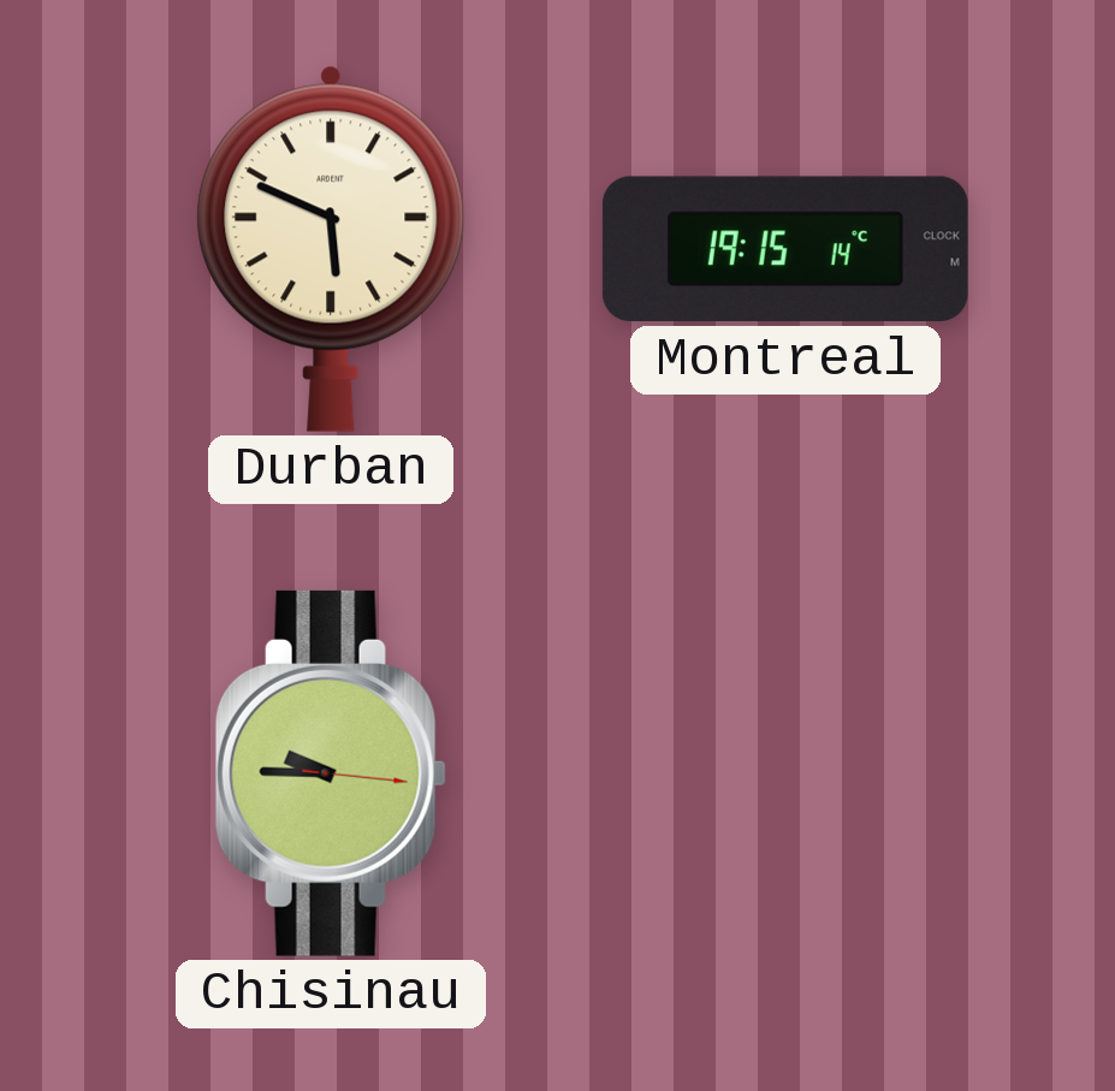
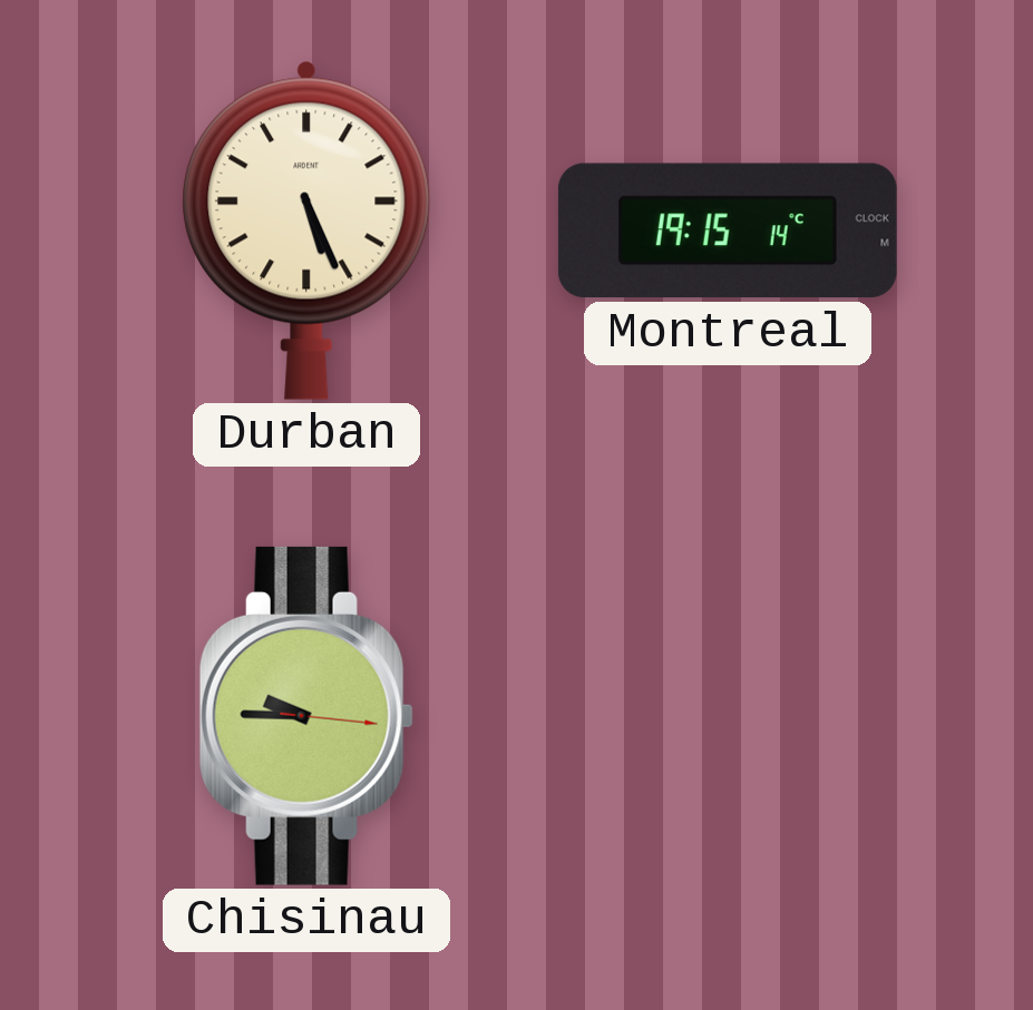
Durban: 5:49 -> 5:26
